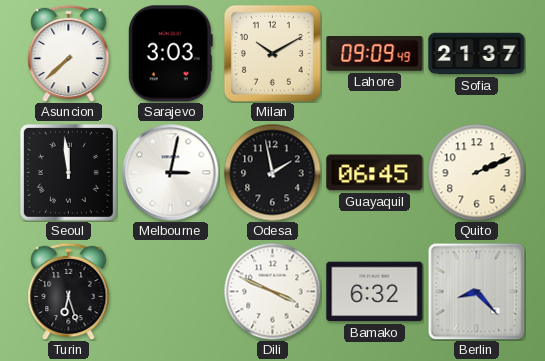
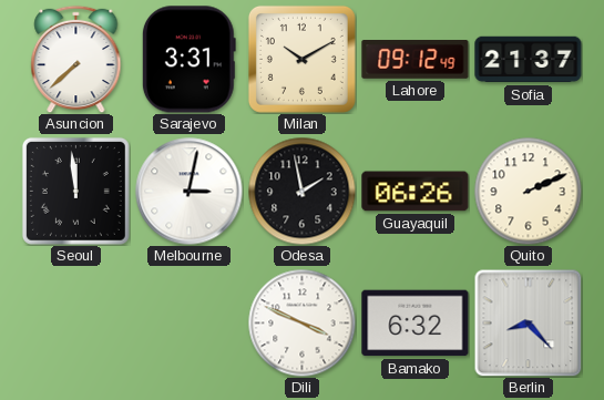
Sarajevo: 3:03 -> 3:31
Lahore: 09:09 -> 09:12
Guayaquil: 06:45 -> 06:26
Turin: 6:27 -> none
